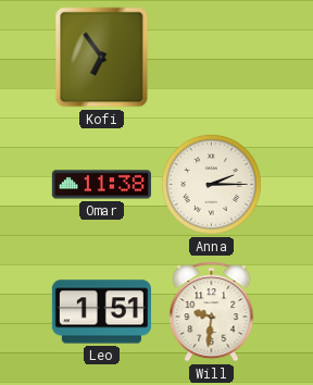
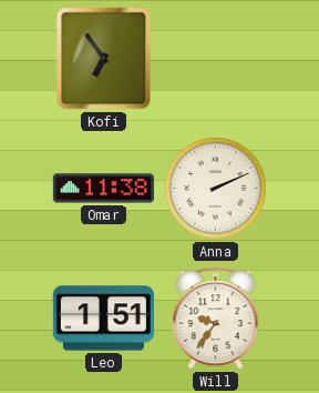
Anna: 2:15 -> 2:11
Will: 9:31 -> 9:36
